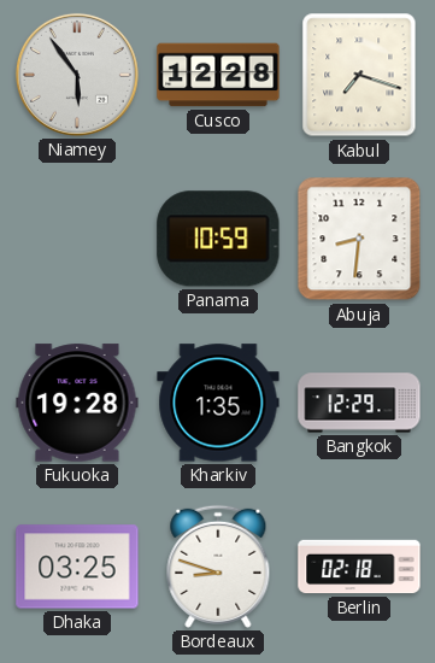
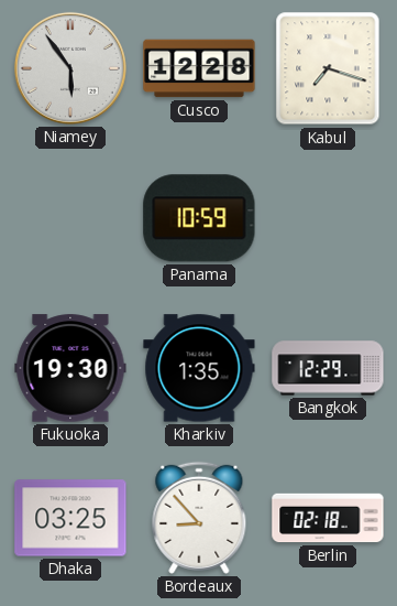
Abuja: 8:31 -> none
Fukuoka: 19:28 -> 19:30
Bordeaux: 8:48 -> 8:53
